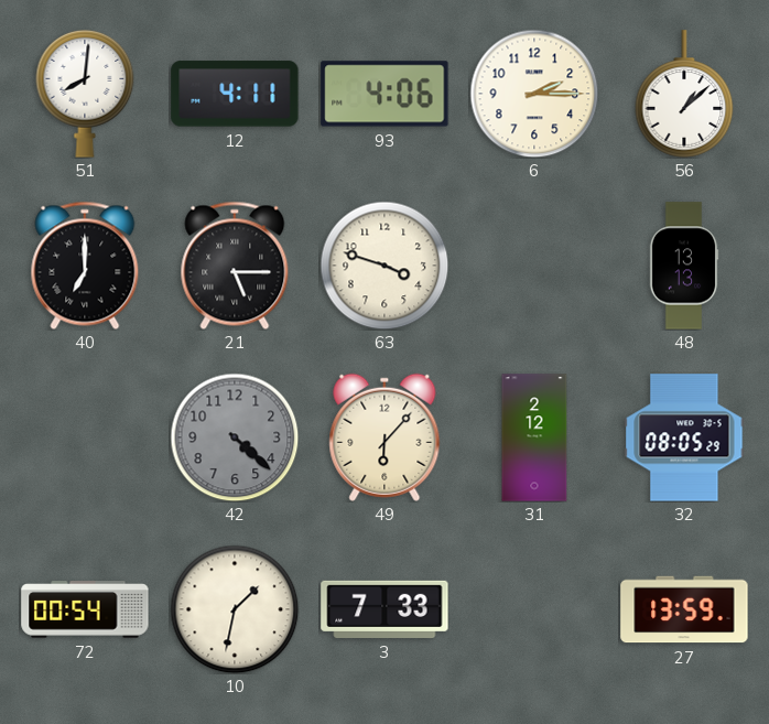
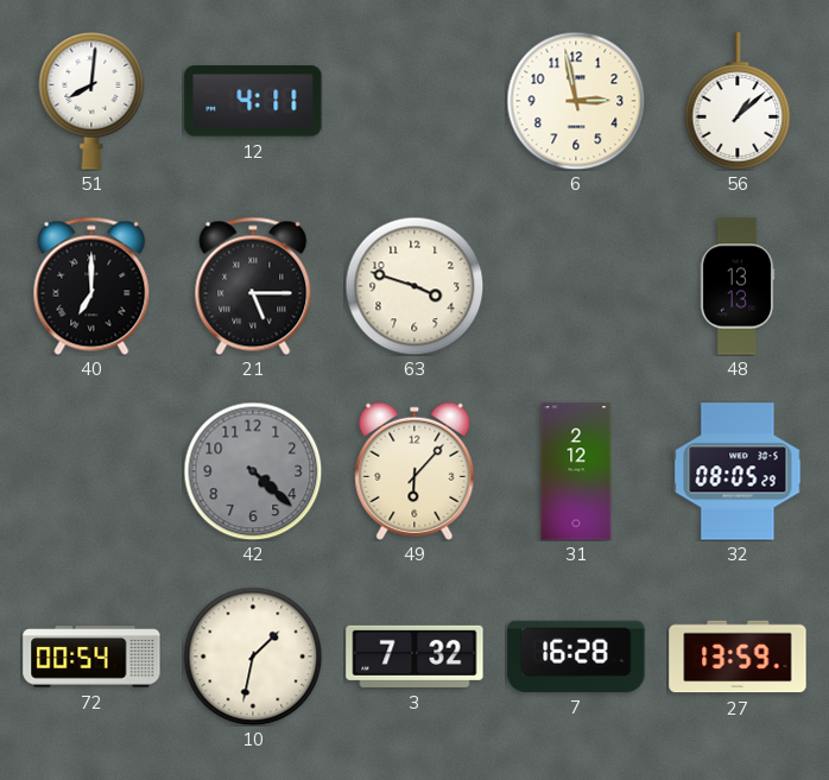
93: 4:06 -> none
6: 2:15 -> 2:58
3: 7:33 -> 7:32
7: none -> 16:28
